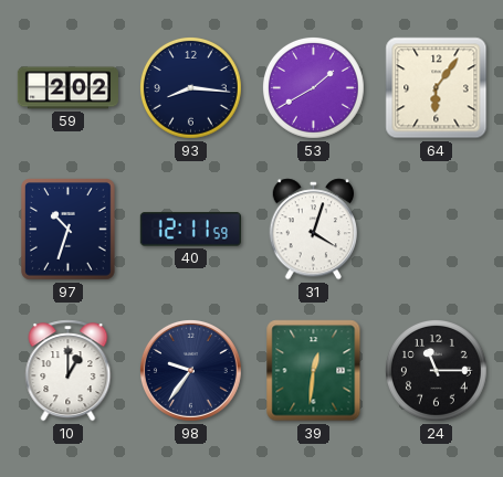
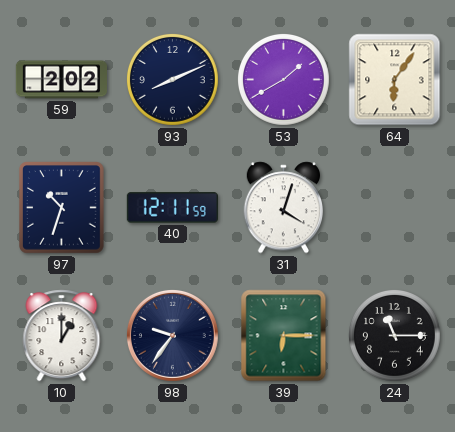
93: 8:16 -> 8:11
39: 12:31 -> 6:15
